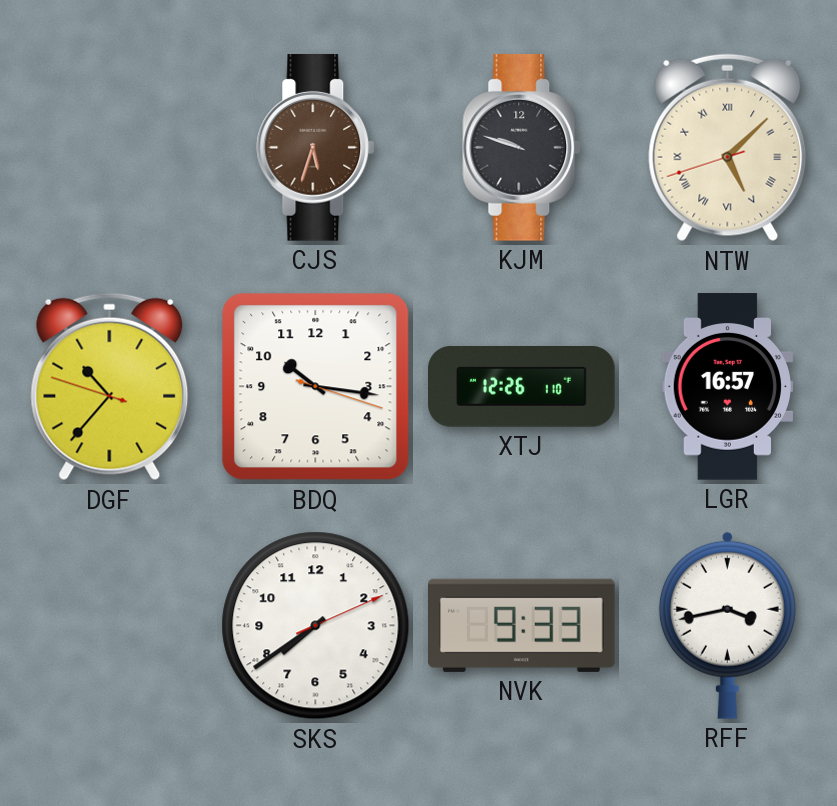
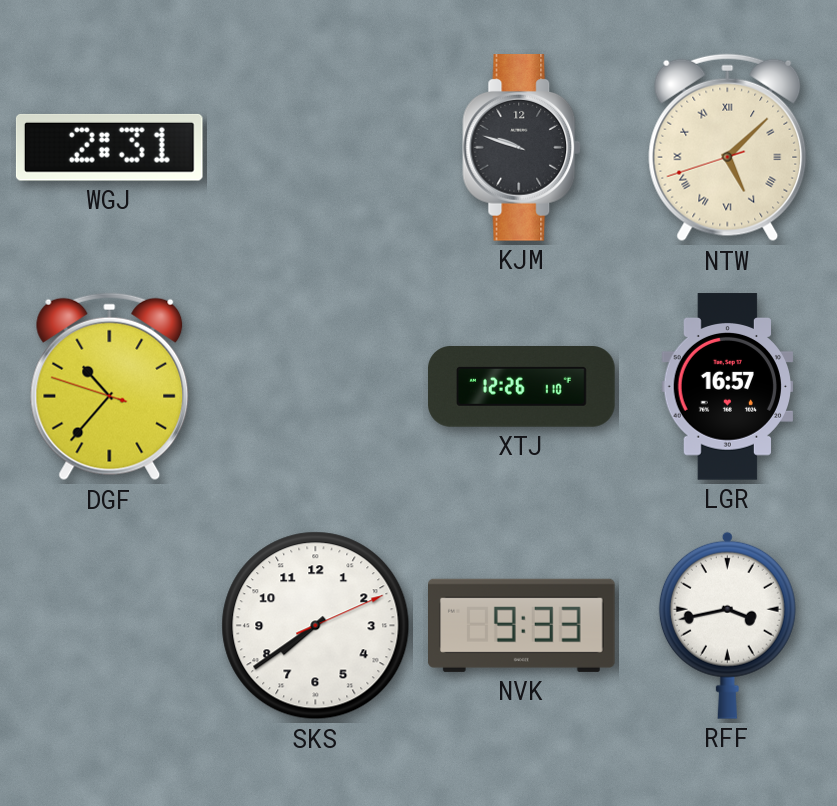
WGJ: none -> 2:31
CJS: 5:33 -> none
BDQ: 10:16 -> none
